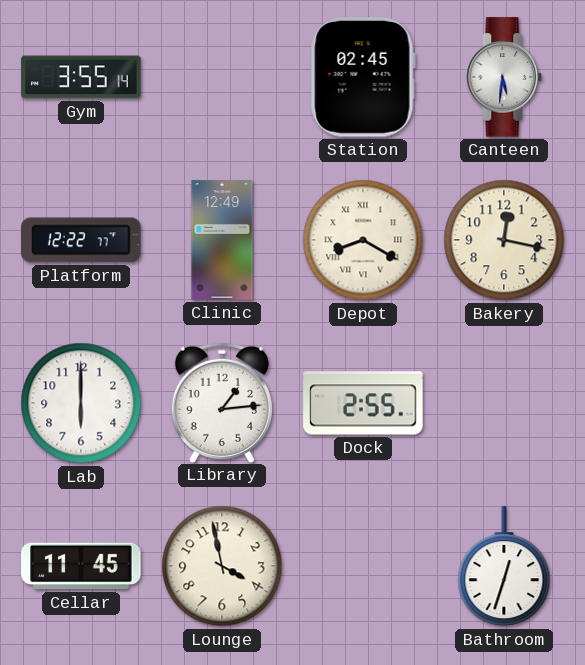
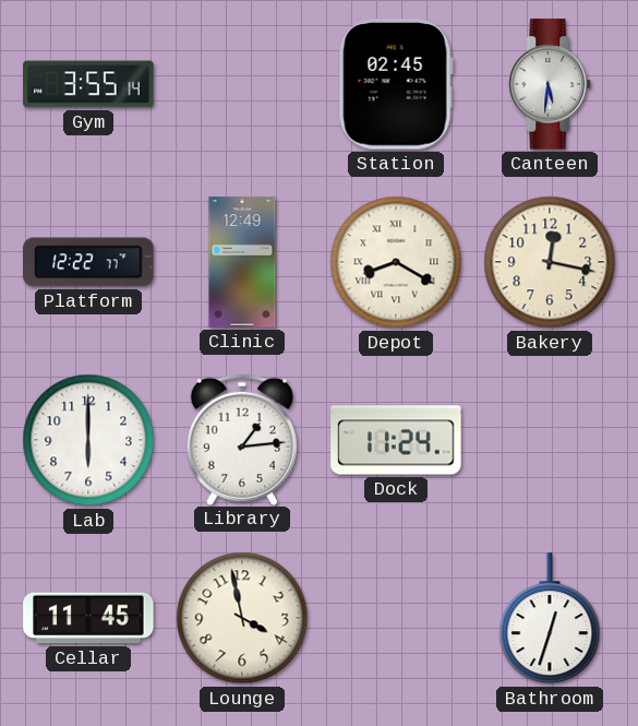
Dock: 2:55 -> 11:24
